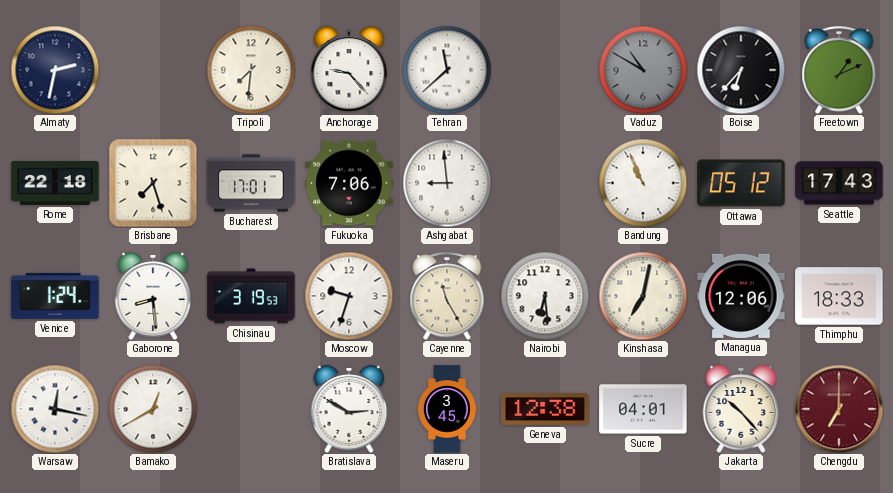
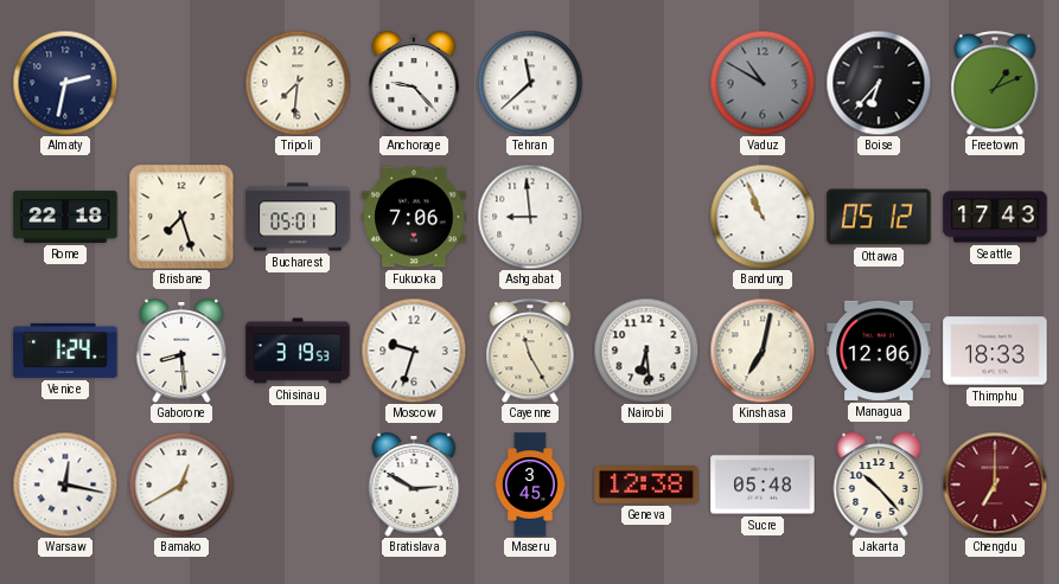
Bucharest: 17:01 -> 05:01
Sucre: 04:01 -> 05:48
